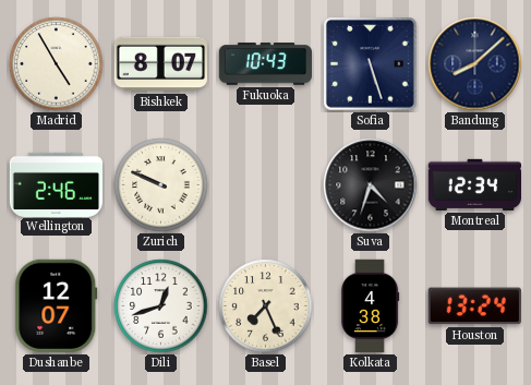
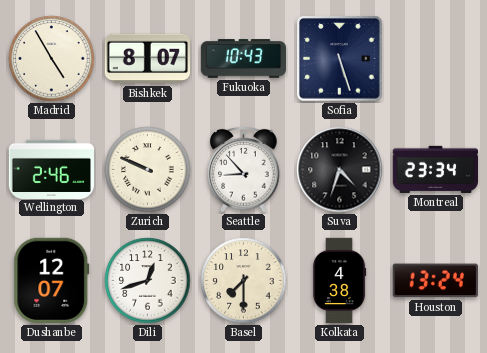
Bandung: 8:08 -> none
Seattle: none -> 8:53
Montreal: 12:34 -> 23:34
Basel: 7:26 -> 7:30
